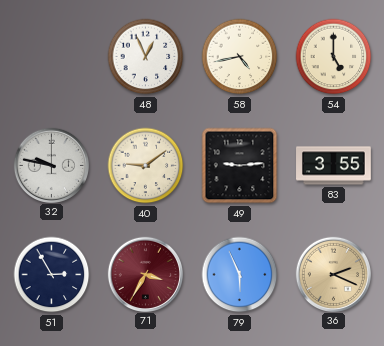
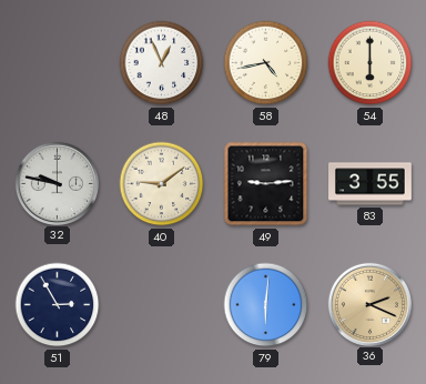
54: 5:00 -> 6:00
71: 3:35 -> none
79: 5:56 -> 6:01
